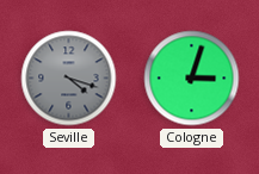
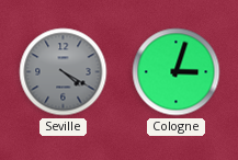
Seville: 4:18 -> 4:20
